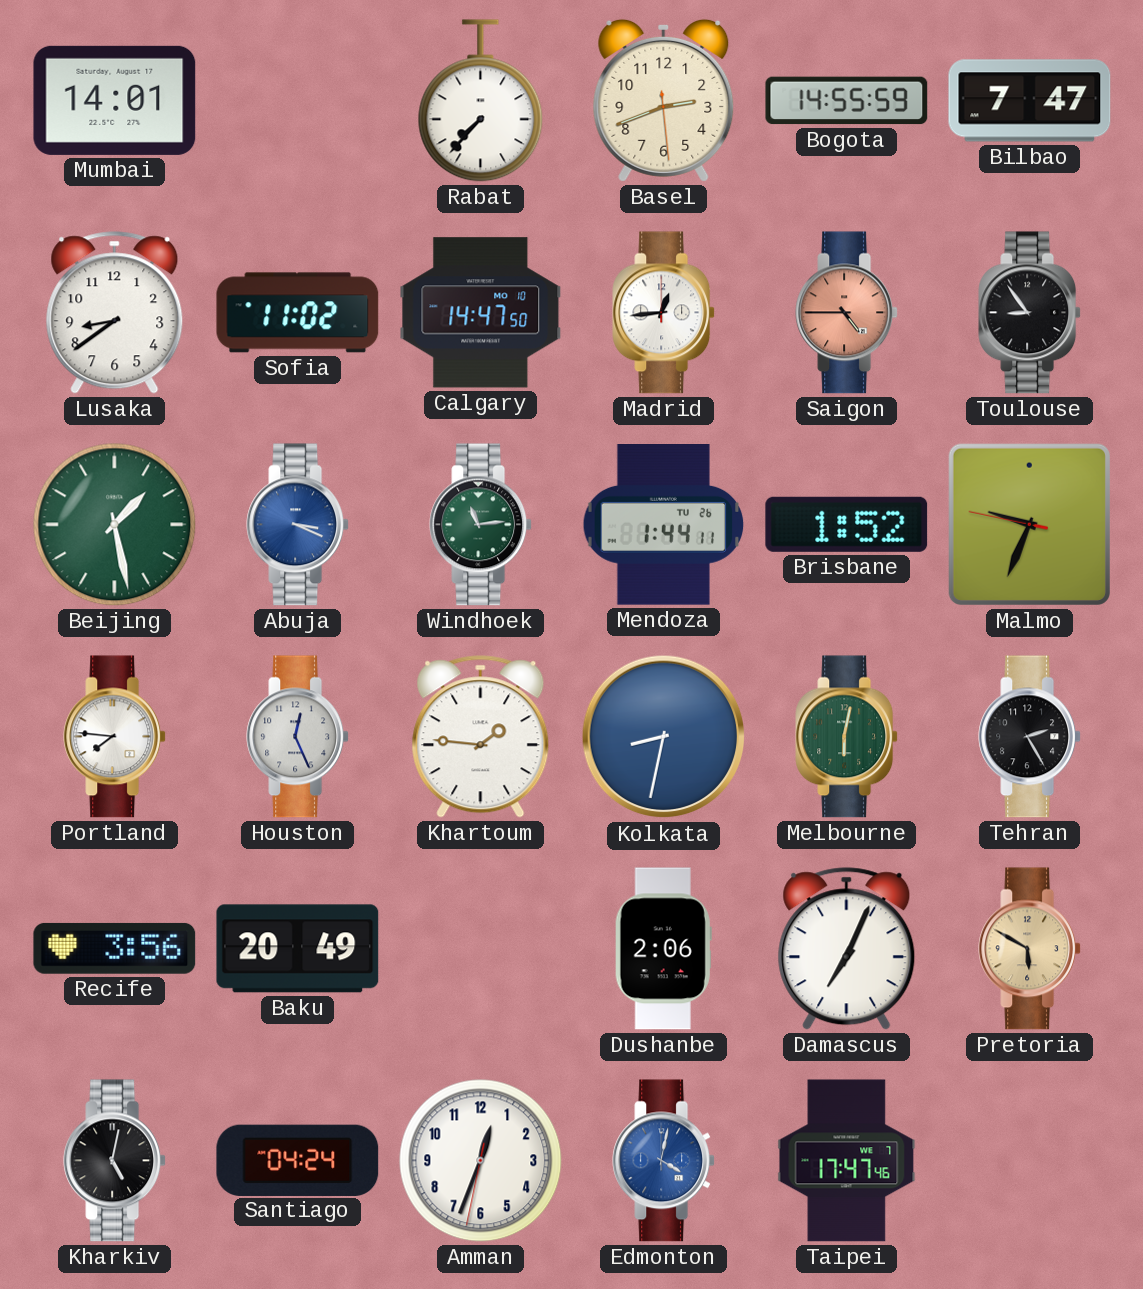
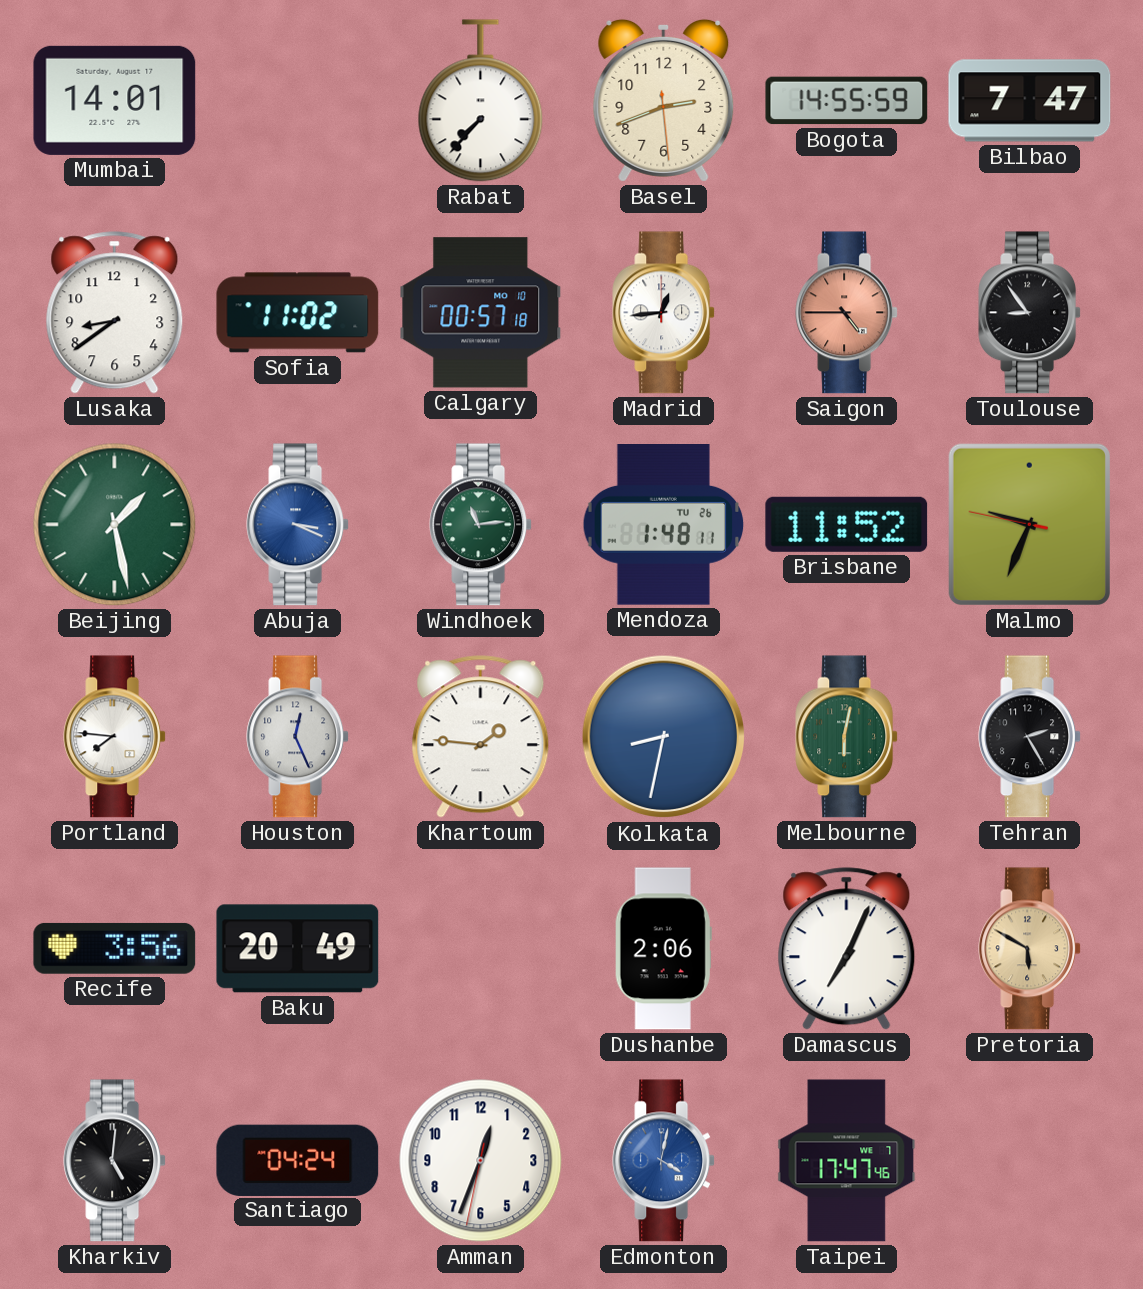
Calgary: 14:47 -> 00:57
Mendoza: 1:44 -> 1:48
Brisbane: 1:52 -> 11:52
Kharkiv: 5:02 -> 5:01
